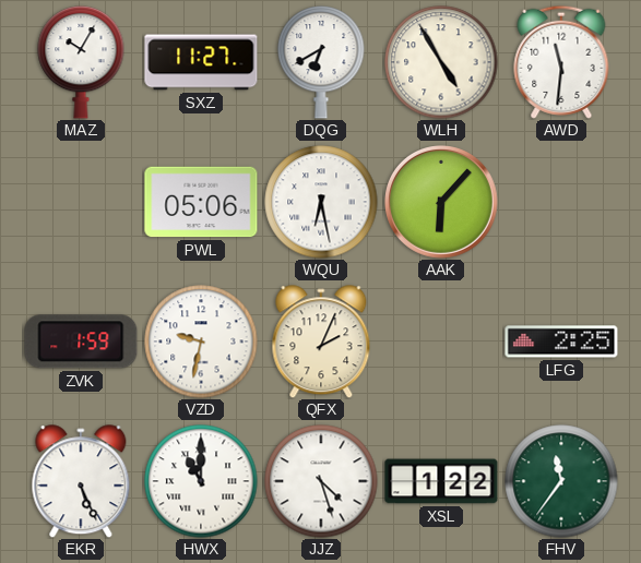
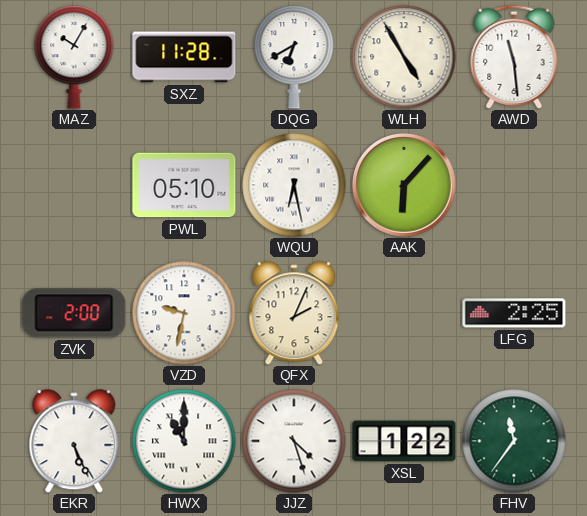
SXZ: 11:27 -> 11:28
AWD: 11:31 -> 11:29
PWL: 05:06 -> 05:10
ZVK: 1:59 -> 2:00
